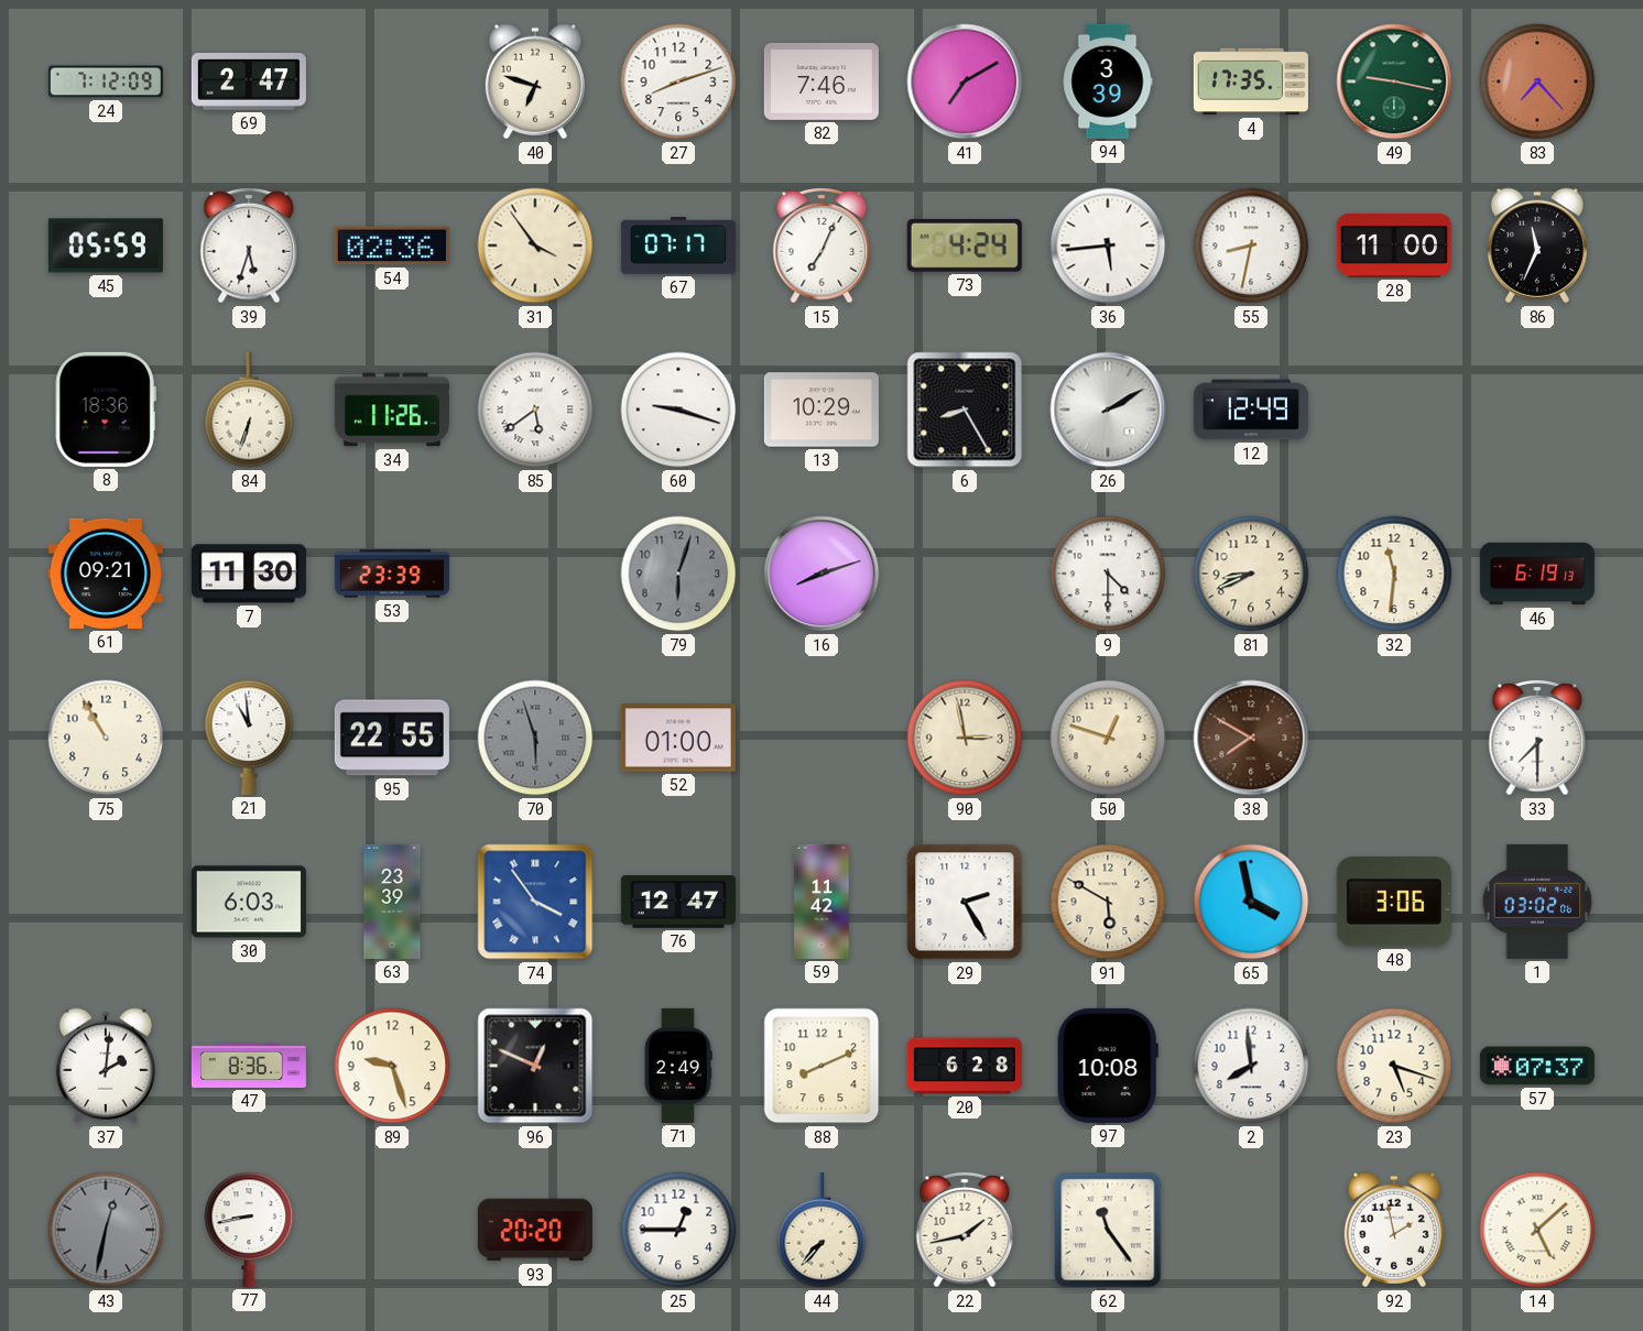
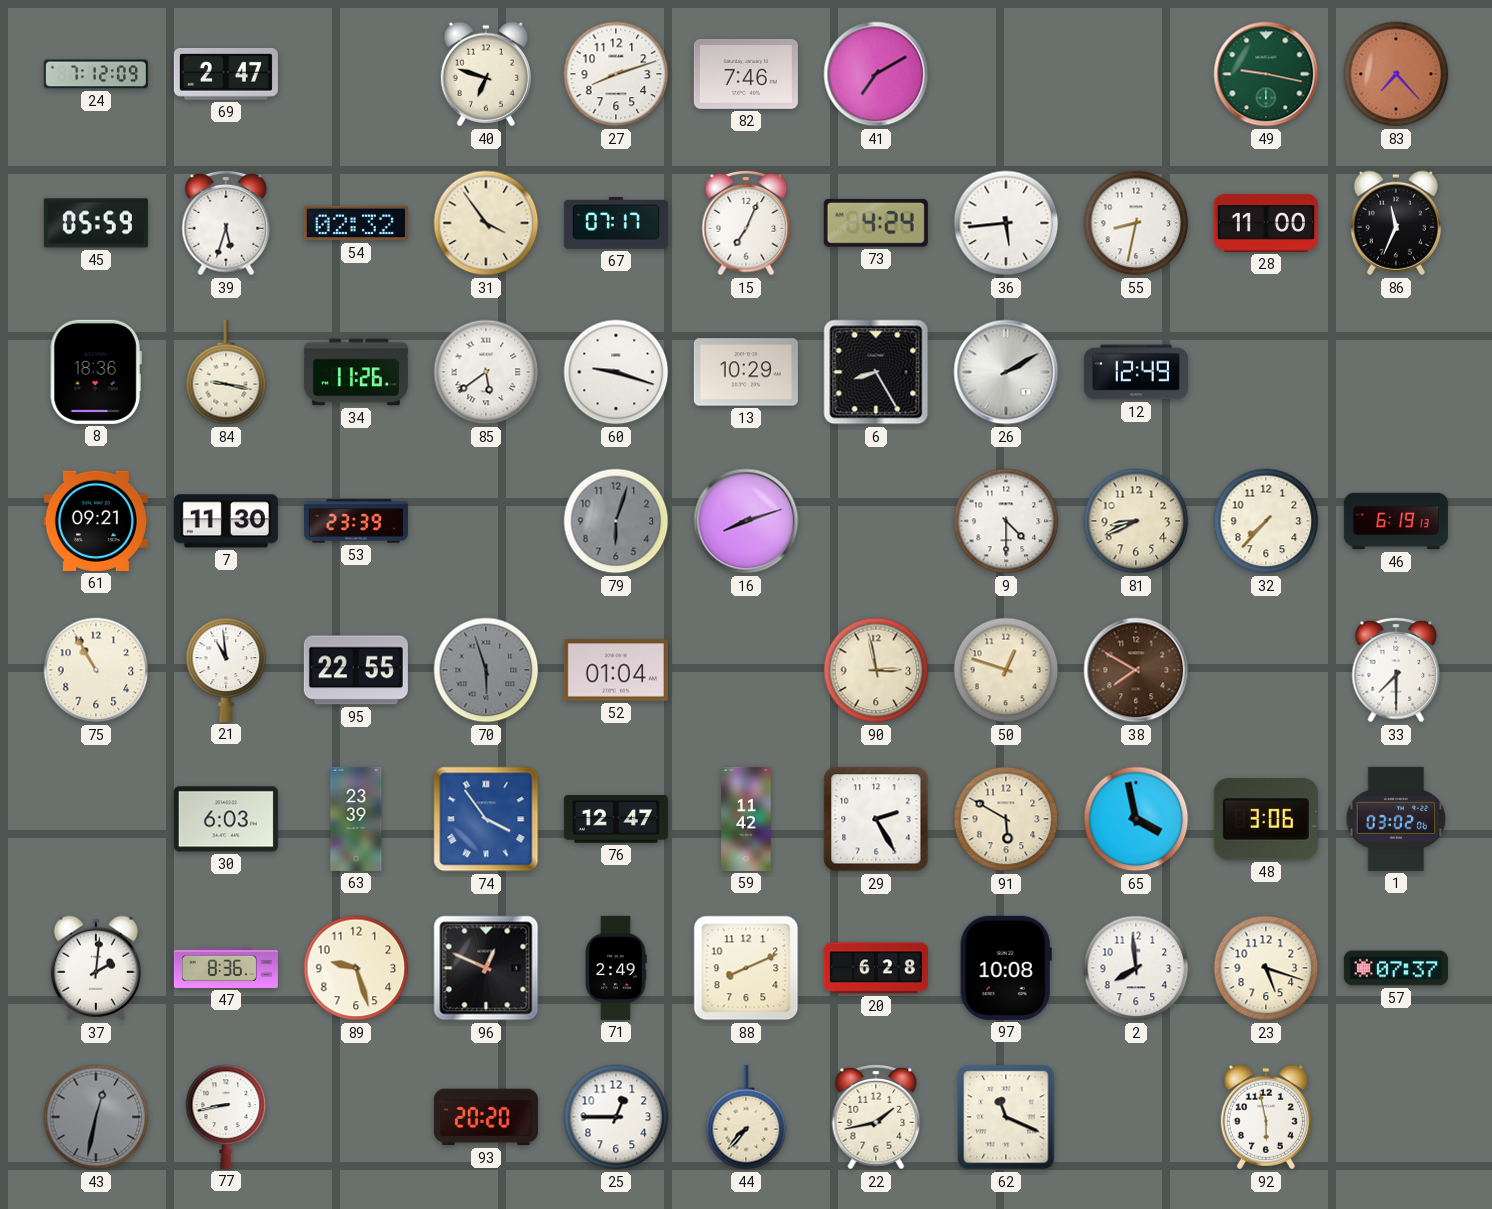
94: 3:39 -> none
4: 17:35 -> none
54: 02:36 -> 02:32
84: 6:33 -> 9:17
32: 11:31 -> 7:37
52: 01:00 -> 01:04
62: 11:24 -> 11:19
92: 1:58 -> 5:58
14: 5:08 -> none
